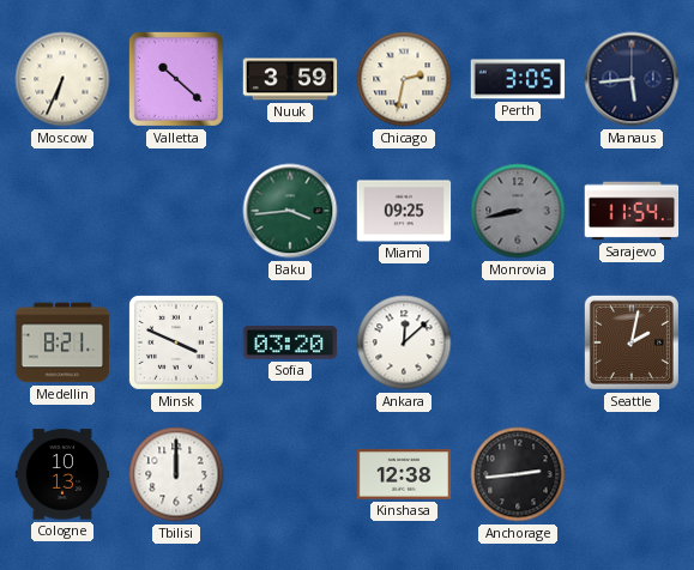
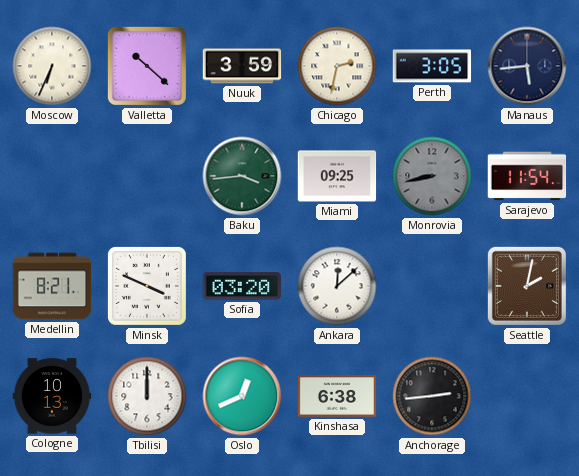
Oslo: none -> 12:41
Kinshasa: 12:38 -> 6:38
